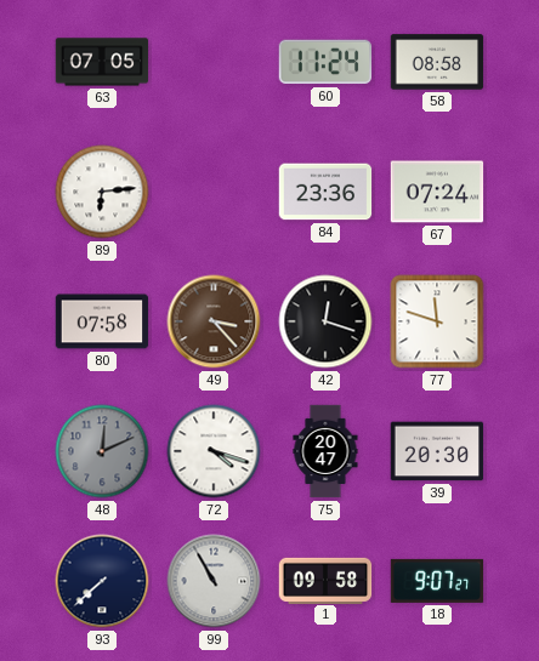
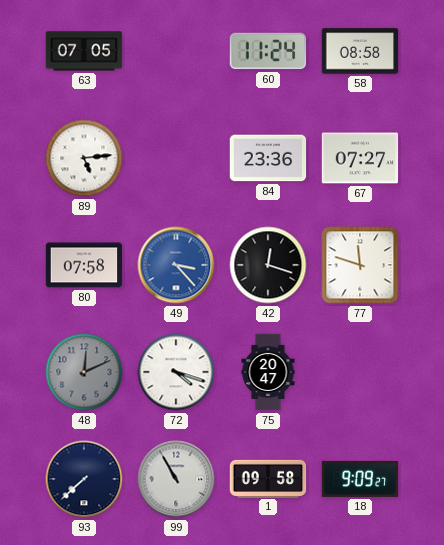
89: 6:14 -> 5:14
67: 07:24 -> 07:27
49 dial: brown -> blue
39: 20:30 -> none
18: 9:07 -> 9:09
